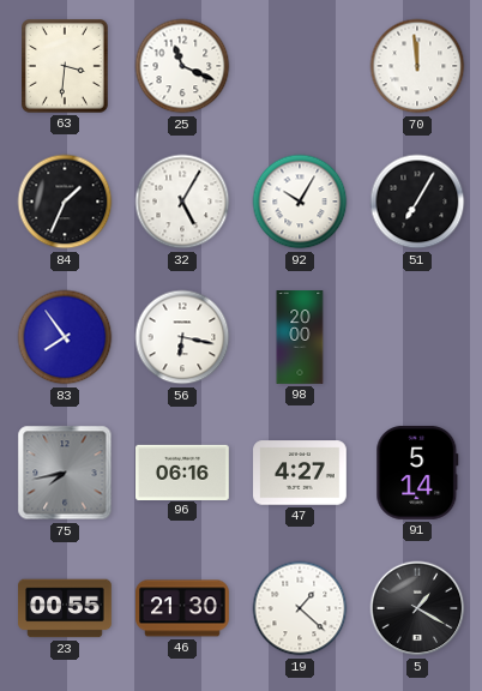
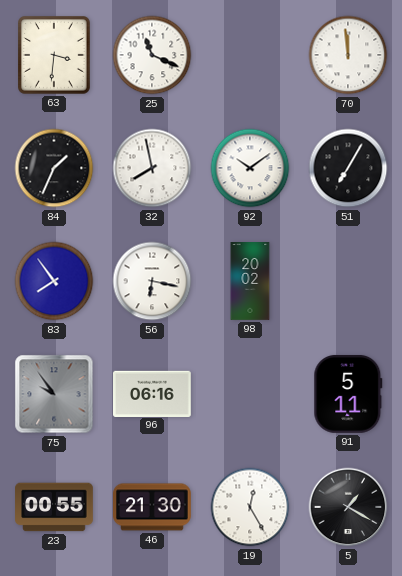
32: 5:05 -> 7:58
92: 10:05 -> 10:09
98: 20:00 -> 20:02
75: 7:43 -> 9:54
47: 4:27 -> none
91: 5:14 -> 5:11
19: 1:22 -> 12:25
